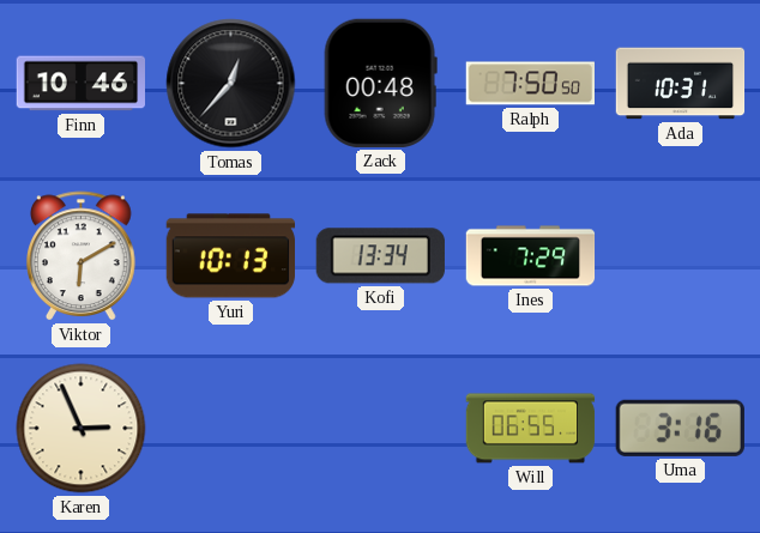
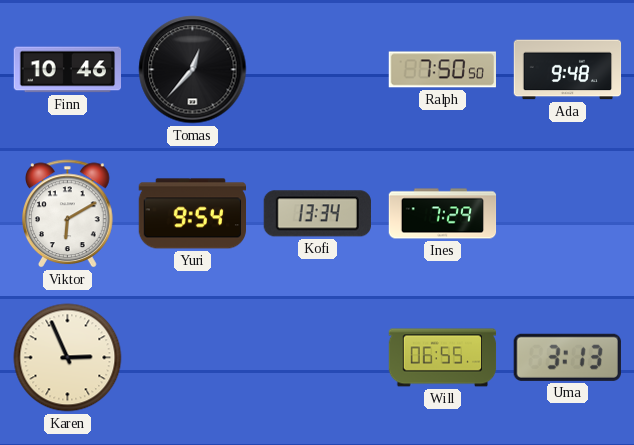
Zack: 00:48 -> none
Ada: 10:31 -> 9:48
Yuri: 10:13 -> 9:54
Uma: 3:16 -> 3:13
